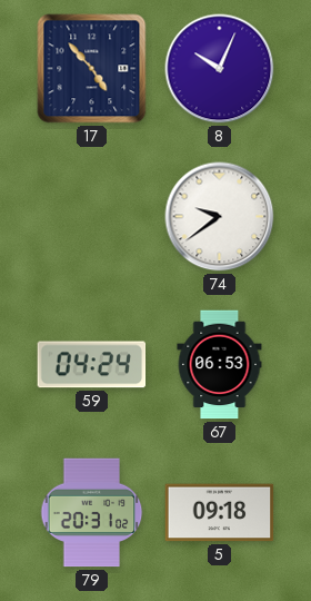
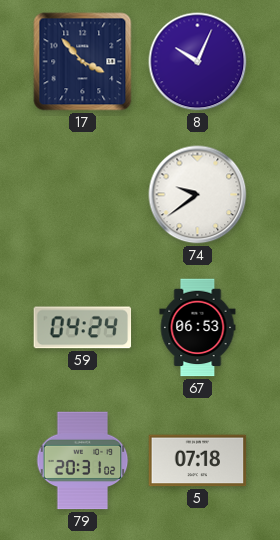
17: 4:53 -> 3:53
5: 09:18 -> 07:18
